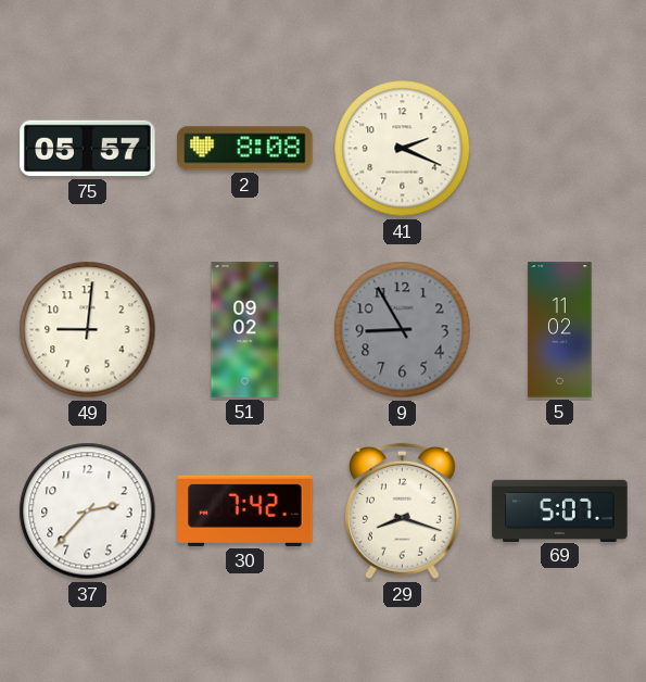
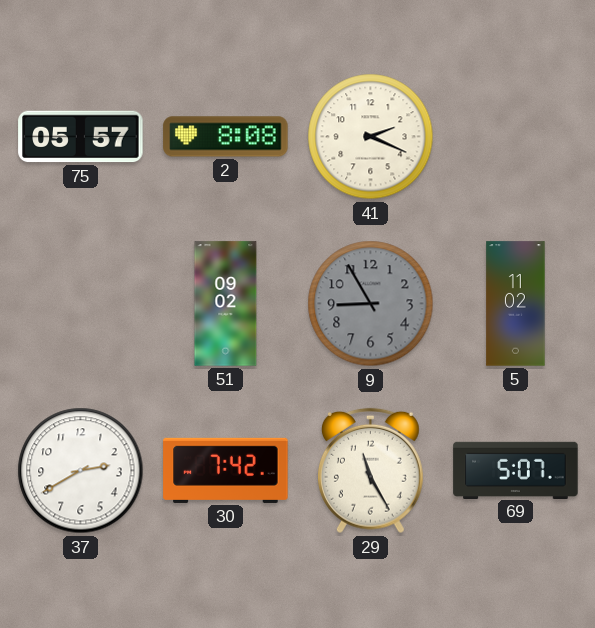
49: 9:01 -> none
37: 2:37 -> 2:40
29: 8:18 -> 11:25
